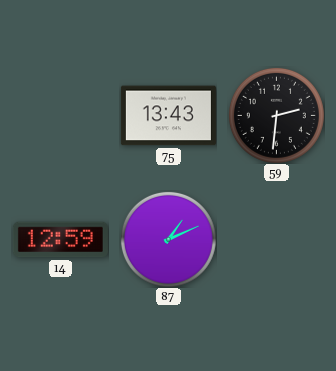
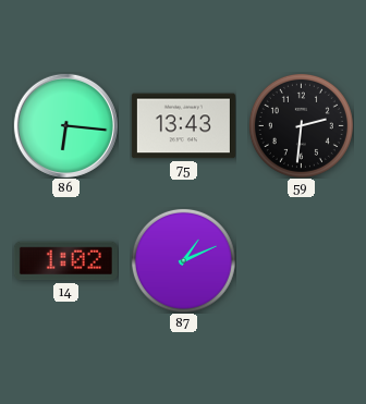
86: none -> 6:16
14: 12:59 -> 1:02
